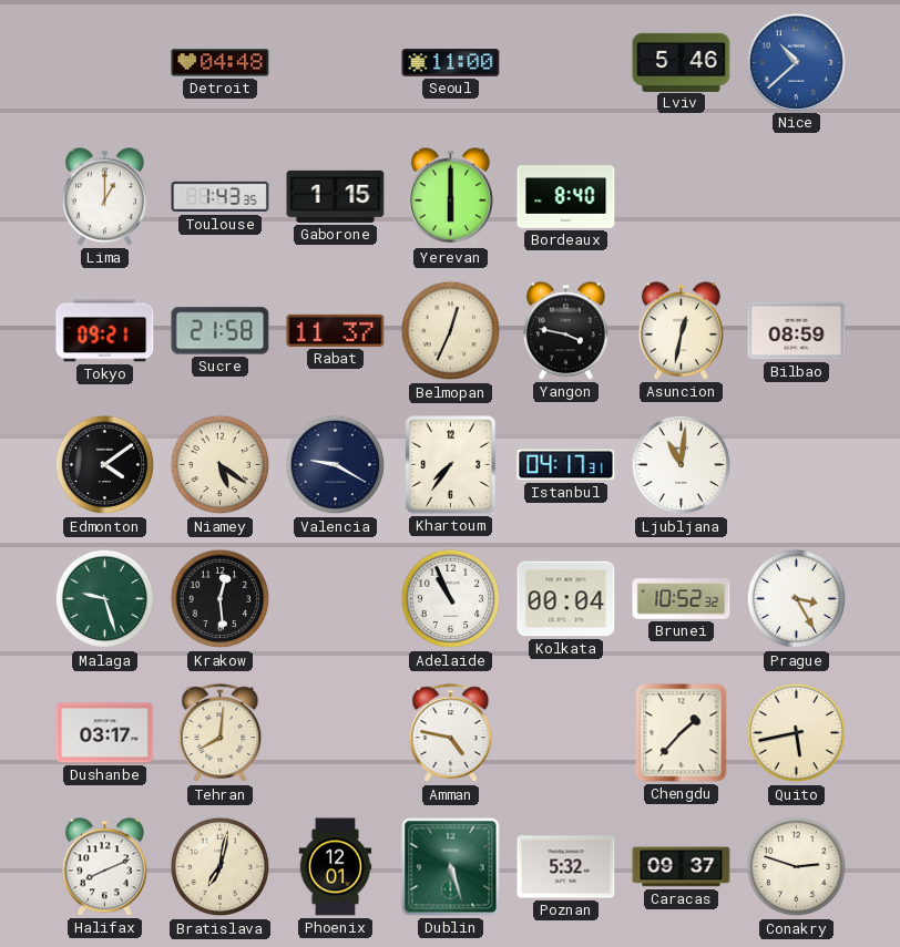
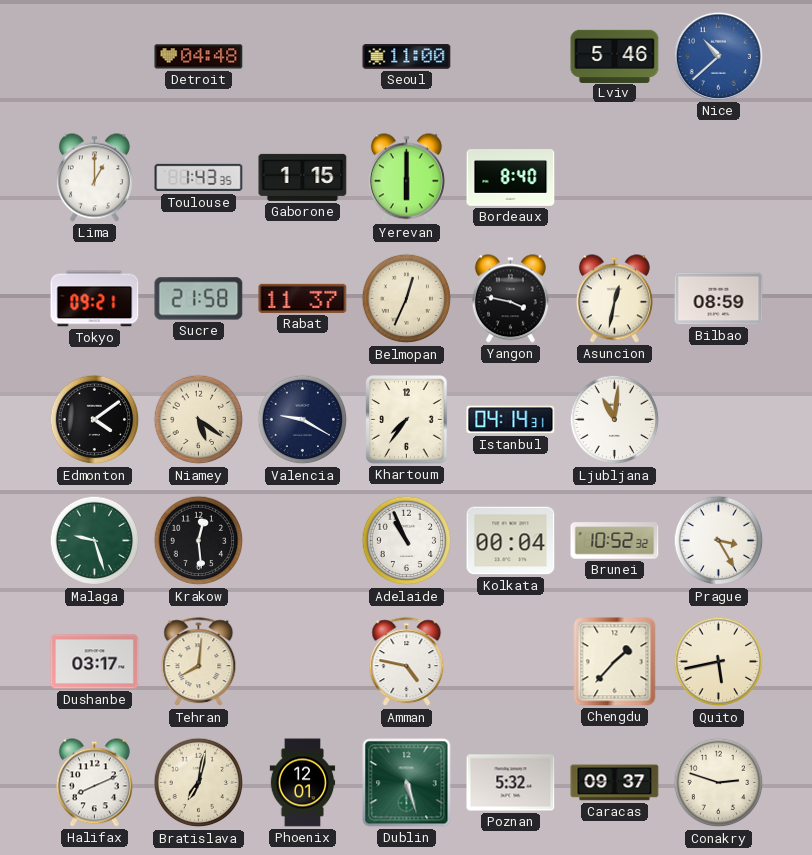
Istanbul: 04:17 -> 04:14
